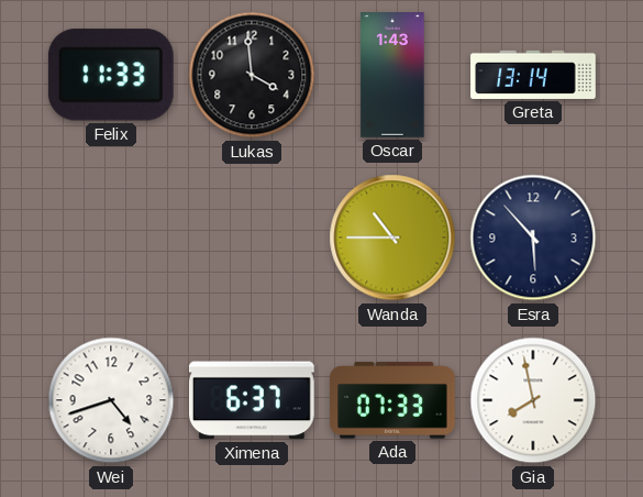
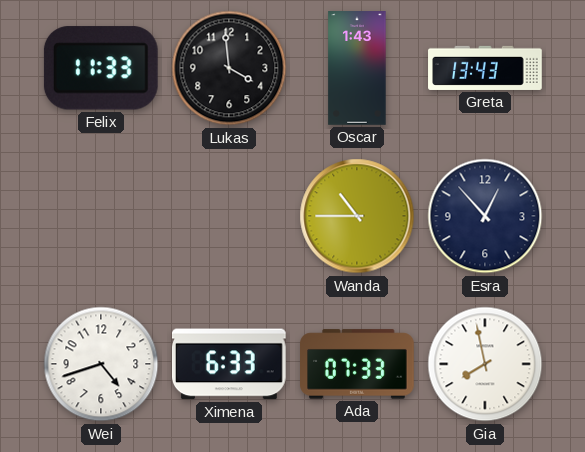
Greta: 13:14 -> 13:43
Esra: 5:53 -> 12:53
Ximena: 6:37 -> 6:33
